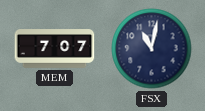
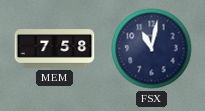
MEM: 7:07 -> 7:58
